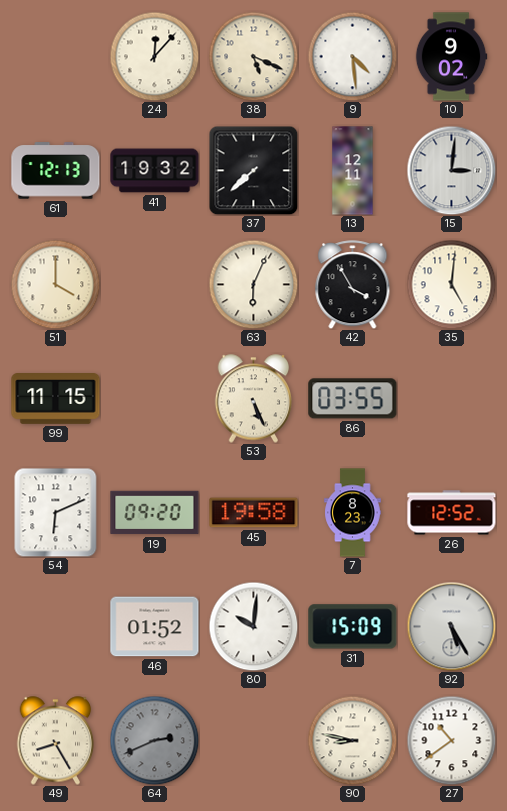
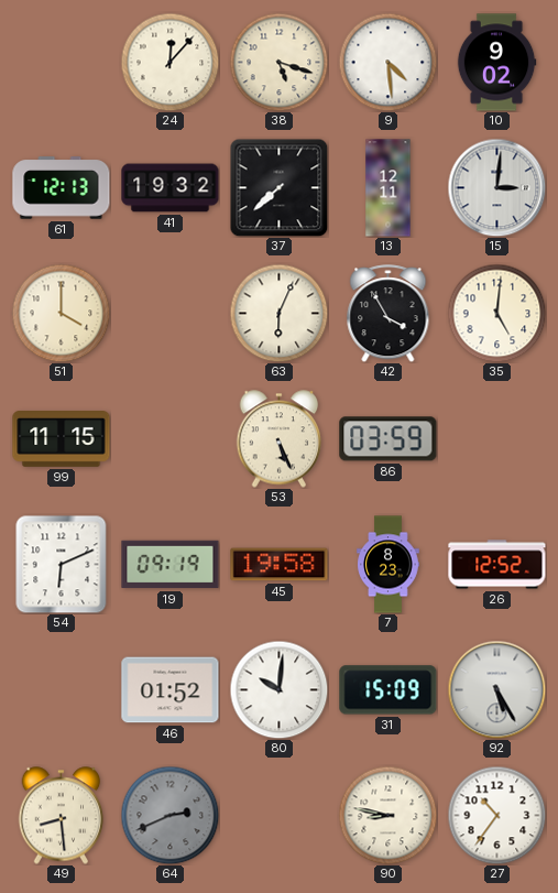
38: 5:19 -> 5:18
86: 03:55 -> 03:59
19: 09:20 -> 09:19
49: 8:25 -> 8:29
27: 10:39 -> 10:36
